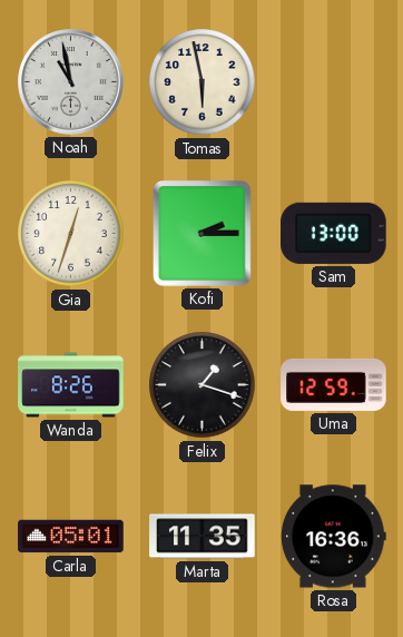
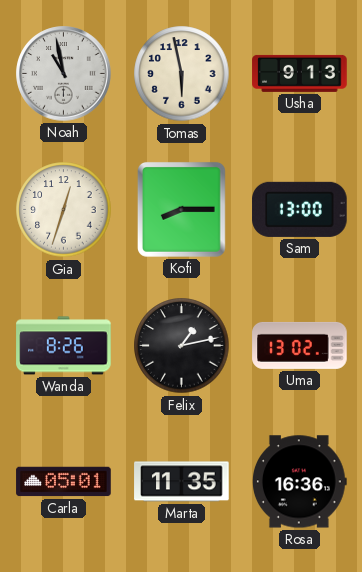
Usha: none -> 9:13
Kofi: 2:15 -> 8:15
Felix: 1:18 -> 1:13
Uma: 12:59 -> 13:02
